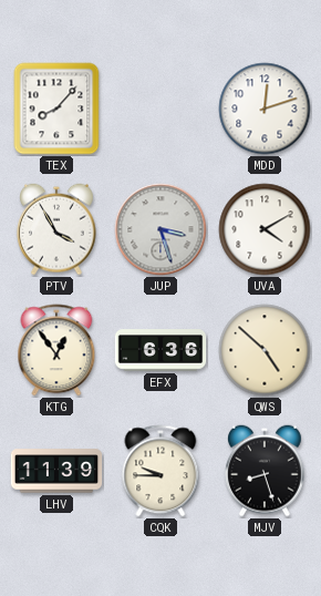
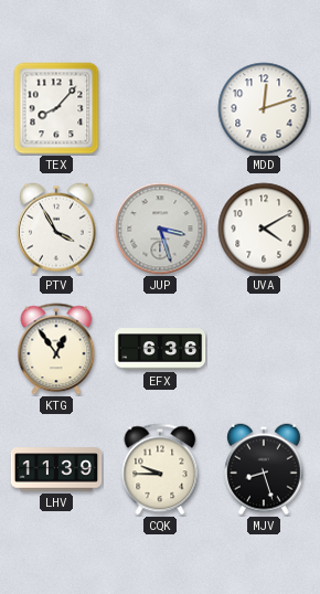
QWS: 4:52 -> none
